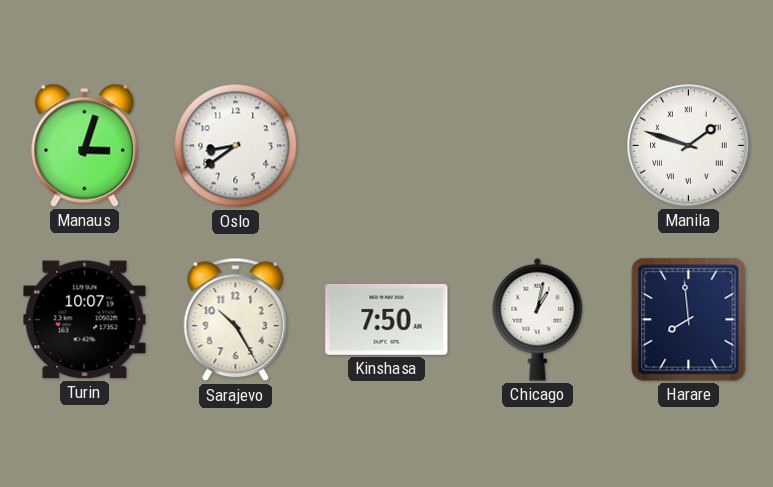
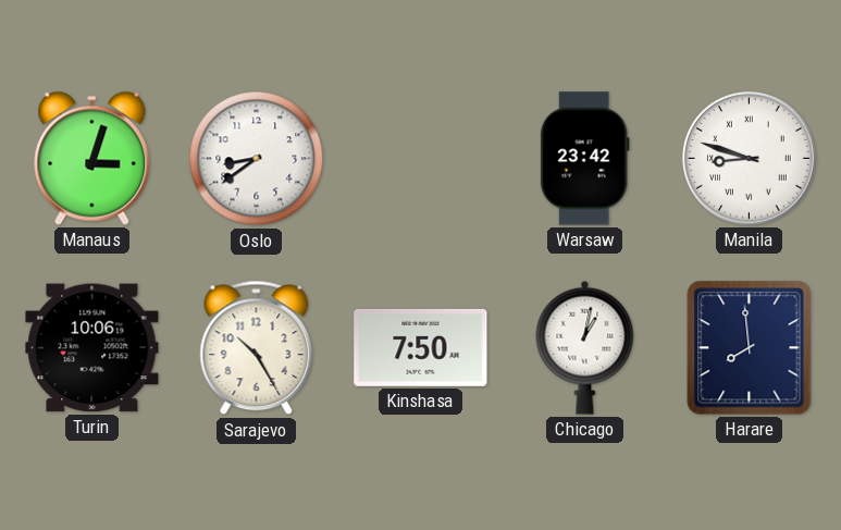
Warsaw: none -> 23:42
Manila: 1:48 -> 8:48
Turin: 10:07 -> 10:06
